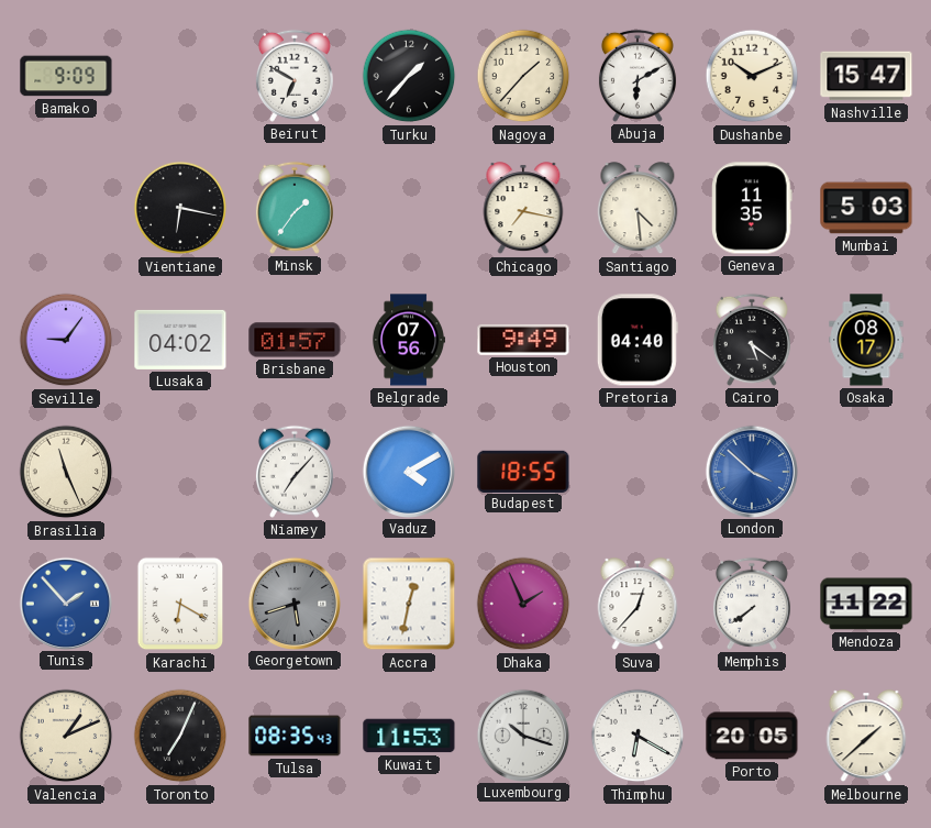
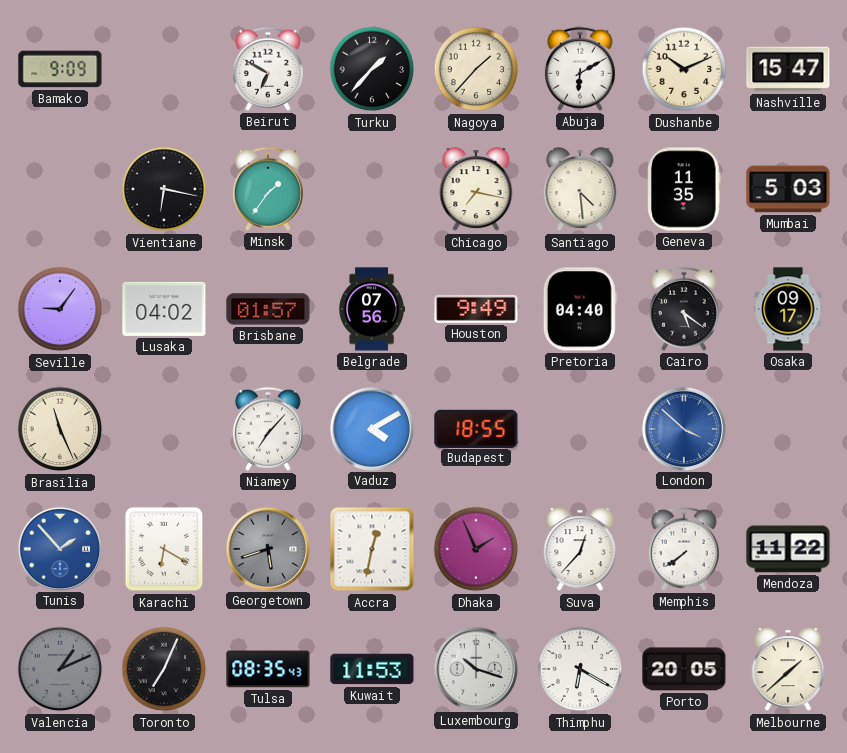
Osaka: 08:17 -> 09:17
Valencia dial: cream -> grey
